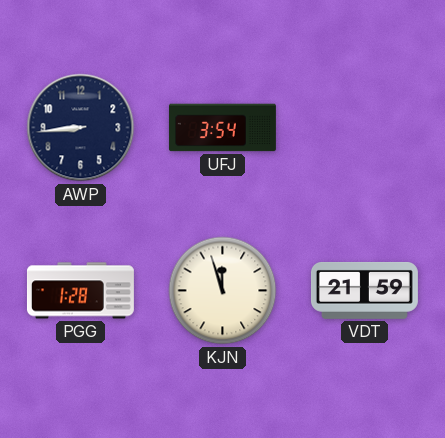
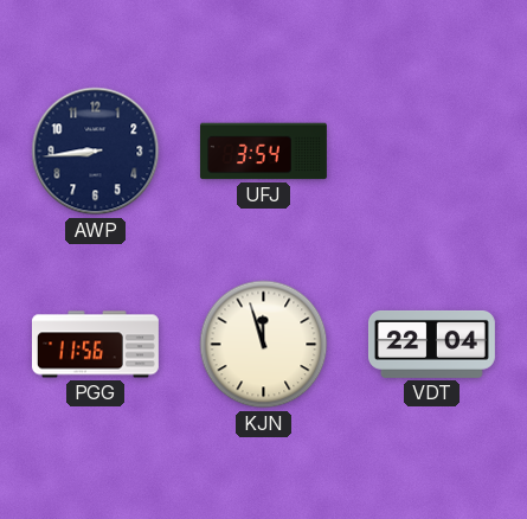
PGG: 1:28 -> 11:56
VDT: 21:59 -> 22:04
